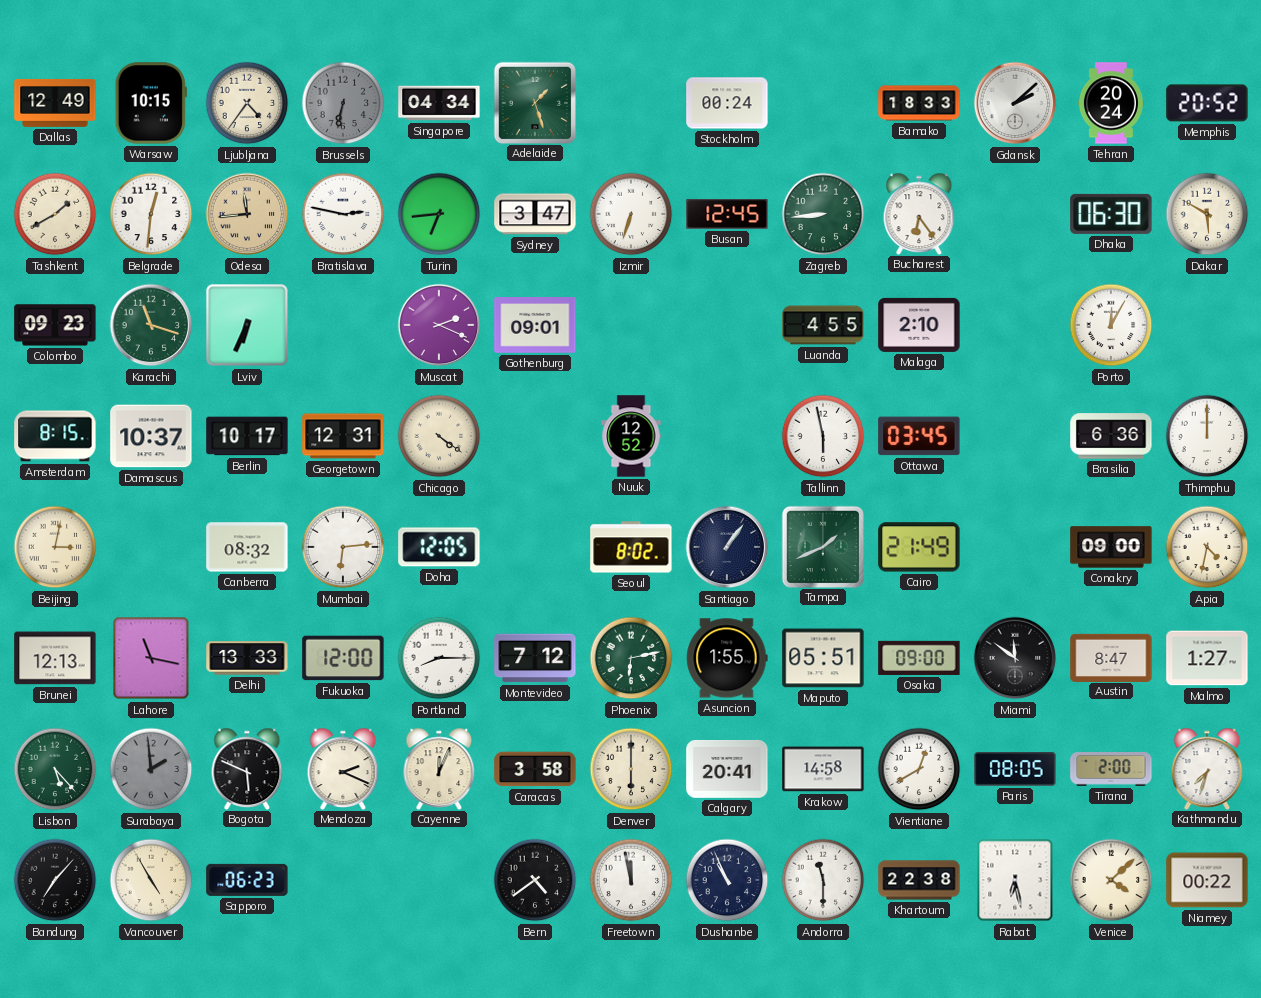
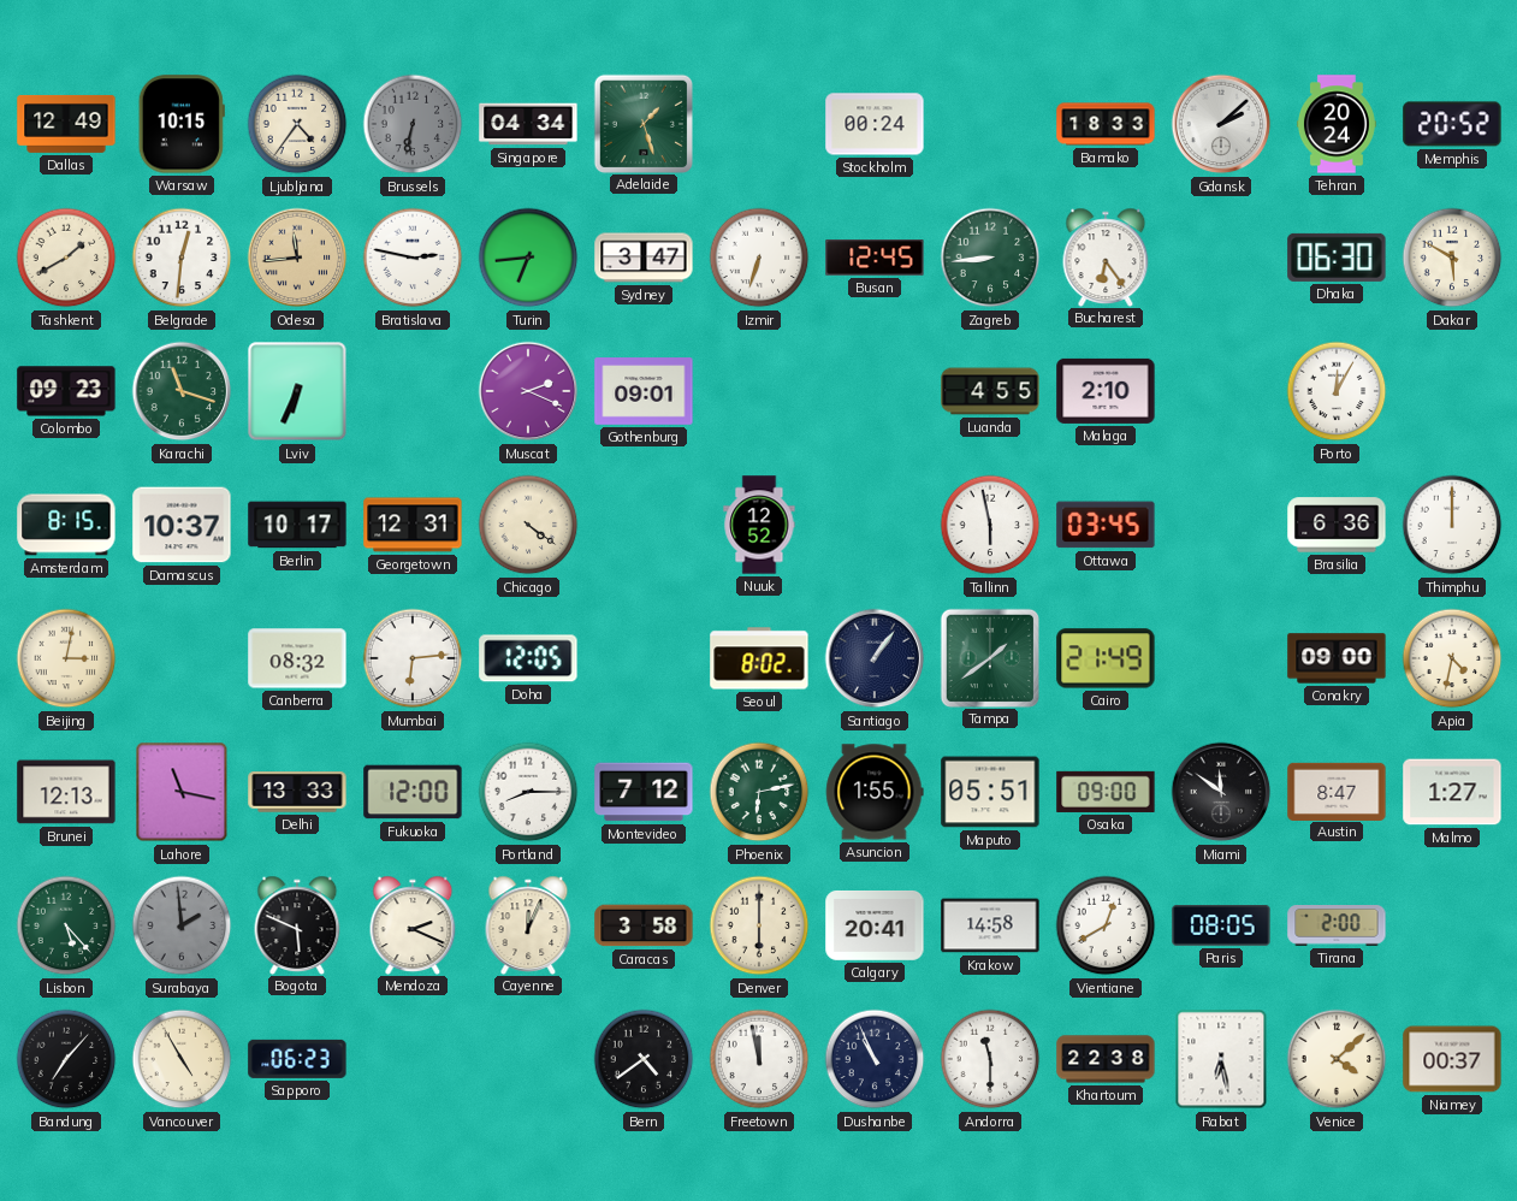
Tampa: 1:41 -> 1:39
Kathmandu: 7:33 -> none
Niamey: 00:22 -> 00:37
